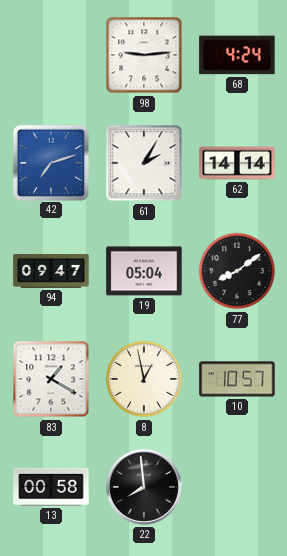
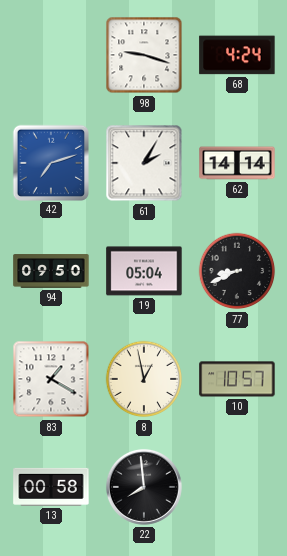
98: 9:14 -> 9:18
94: 09:47 -> 09:50
77: 8:09 -> 8:41
